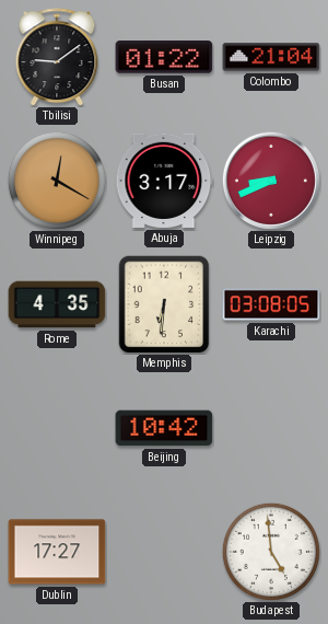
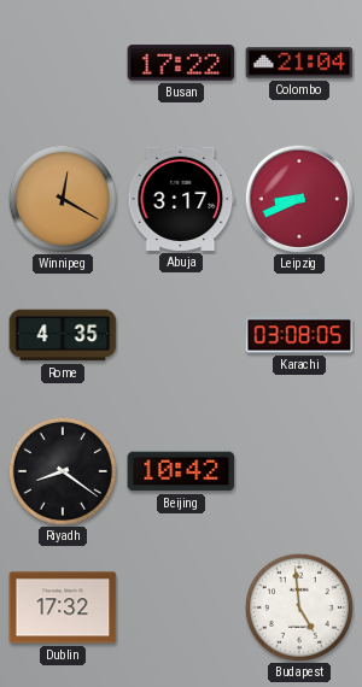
Tbilisi: 9:09 -> none
Busan: 01:22 -> 17:22
Memphis: 6:31 -> none
Riyadh: none -> 8:21
Dublin: 17:27 -> 17:32
